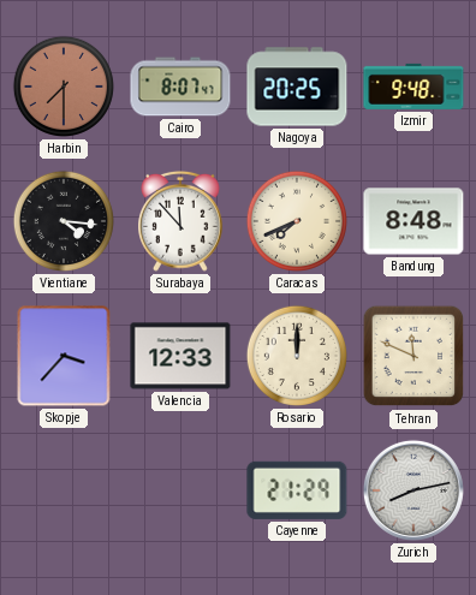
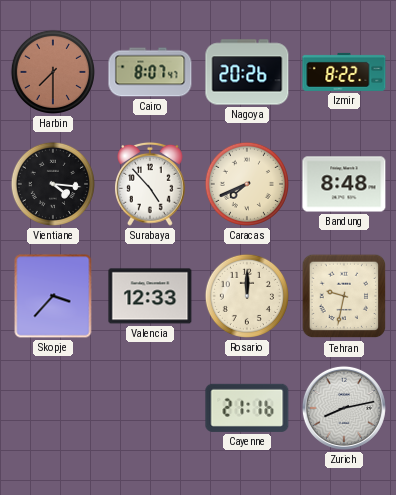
Nagoya: 20:25 -> 20:26
Izmir: 9:48 -> 8:22
Surabaya: 11:53 -> 4:53
Tehran: 11:49 -> 9:32
Cayenne: 21:29 -> 21:16
